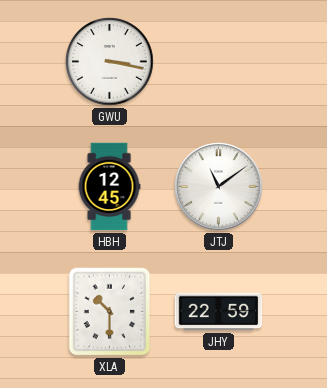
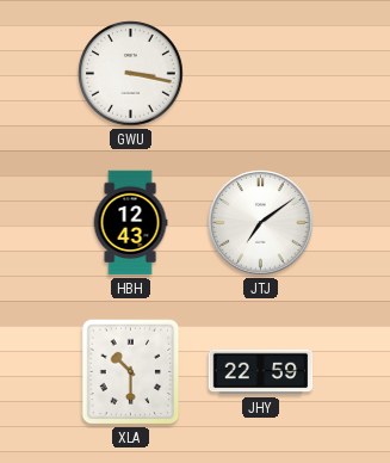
HBH: 12:45 -> 12:43
JTJ: 11:09 -> 7:09
